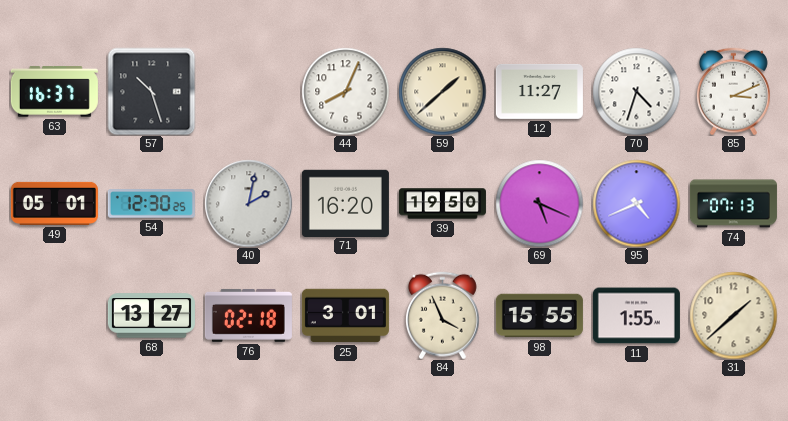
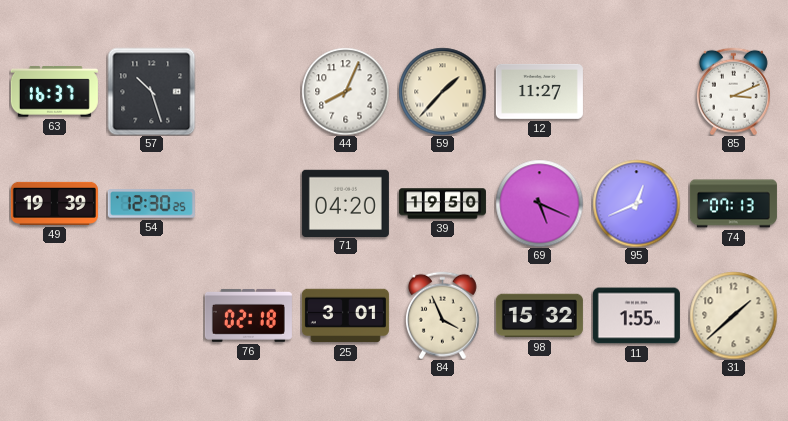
59: 1:38 -> 1:37
70: 4:33 -> none
49: 05:01 -> 19:39
40: 2:02 -> none
71: 16:20 -> 04:20
95: 4:41 -> 12:41
68: 13:27 -> none
98: 15:55 -> 15:32
